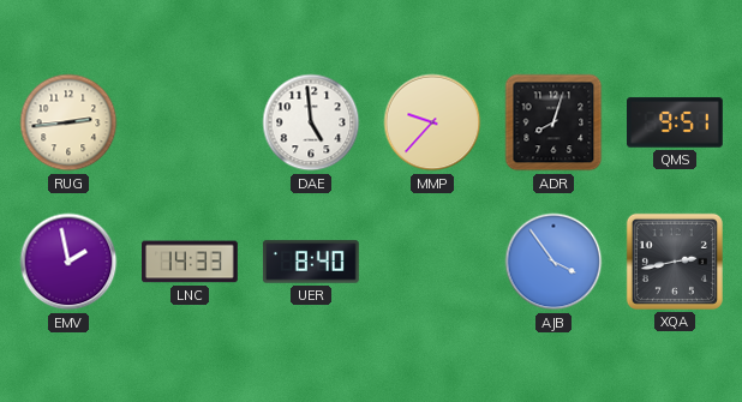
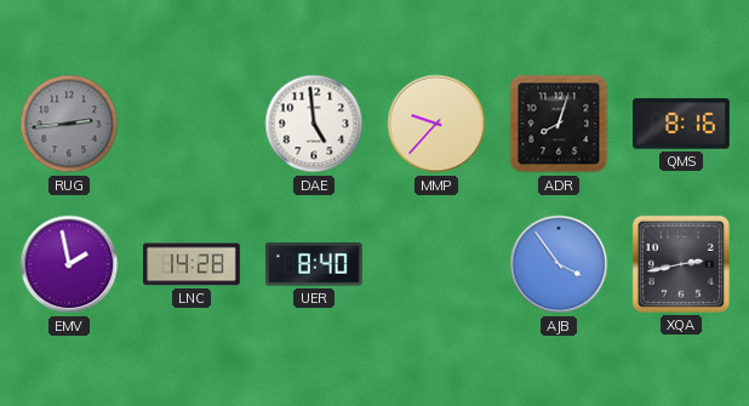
RUG dial: cream -> grey
QMS: 9:51 -> 8:16
LNC: 14:33 -> 14:28
